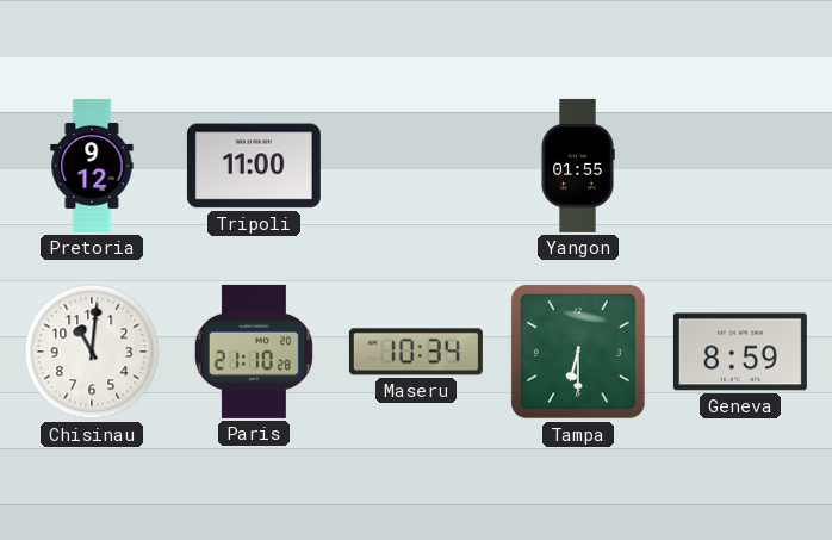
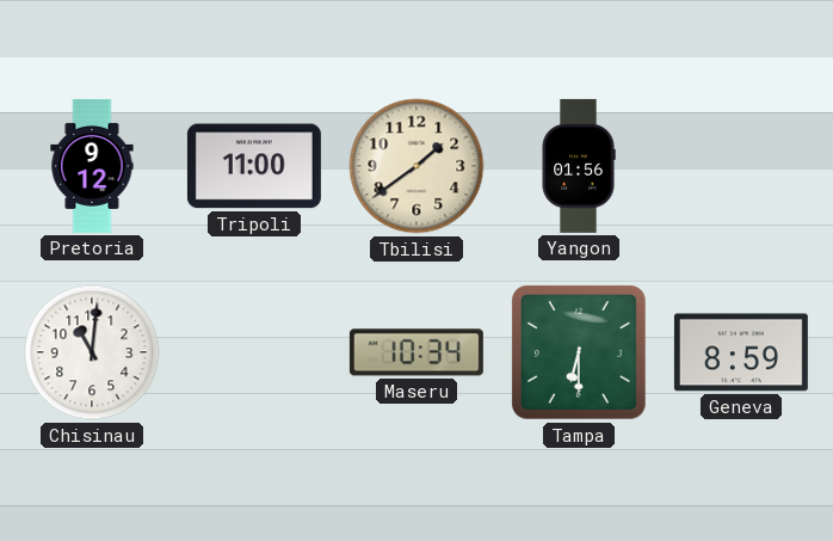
Tbilisi: none -> 1:39
Yangon: 01:55 -> 01:56
Paris: 21:10 -> none
